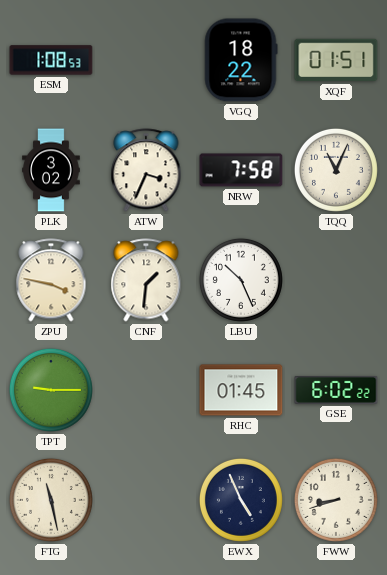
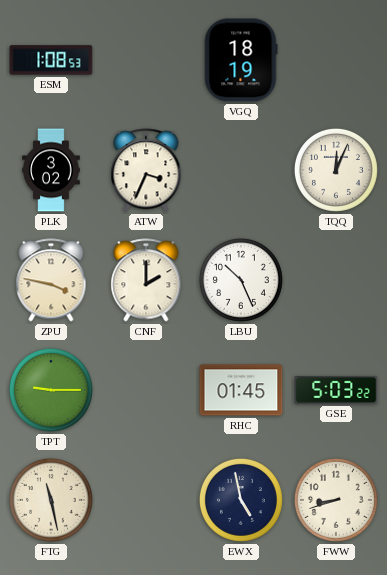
VGQ: 18:22 -> 18:19
XQF: 01:51 -> none
NRW: 7:58 -> none
TQQ: 11:04 -> 12:04
CNF: 1:31 -> 2:00
GSE: 6:02 -> 5:03
EWX: 4:56 -> 4:58
